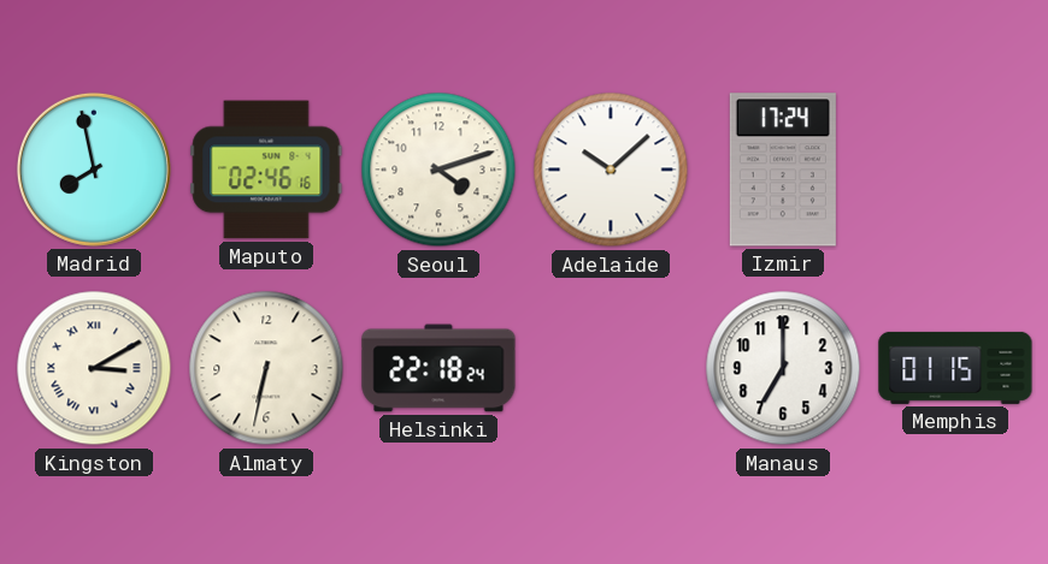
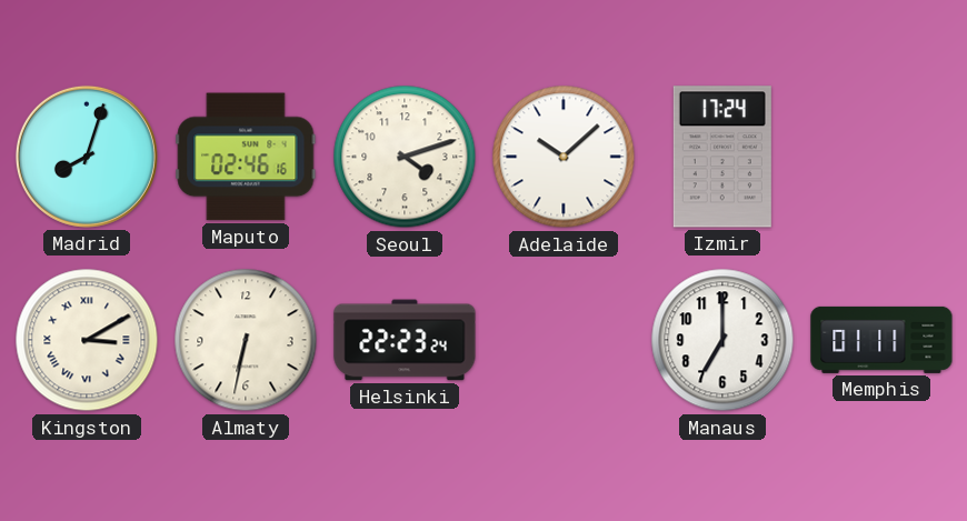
Madrid: 7:58 -> 8:03
Helsinki: 22:18 -> 22:23
Memphis: 01:15 -> 01:11
